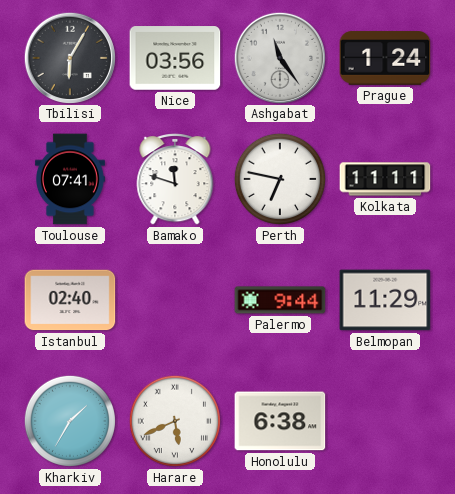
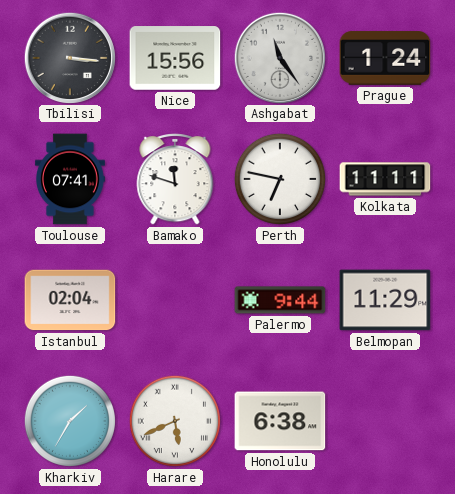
Tbilisi: 6:05 -> 3:16
Nice: 03:56 -> 15:56
Istanbul: 02:40 -> 02:04
